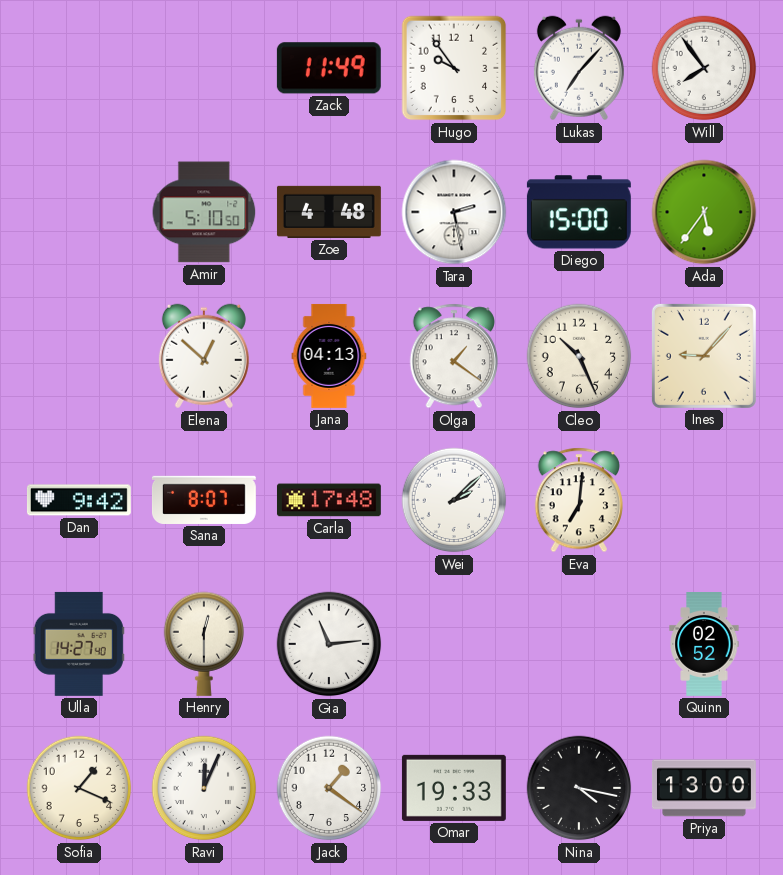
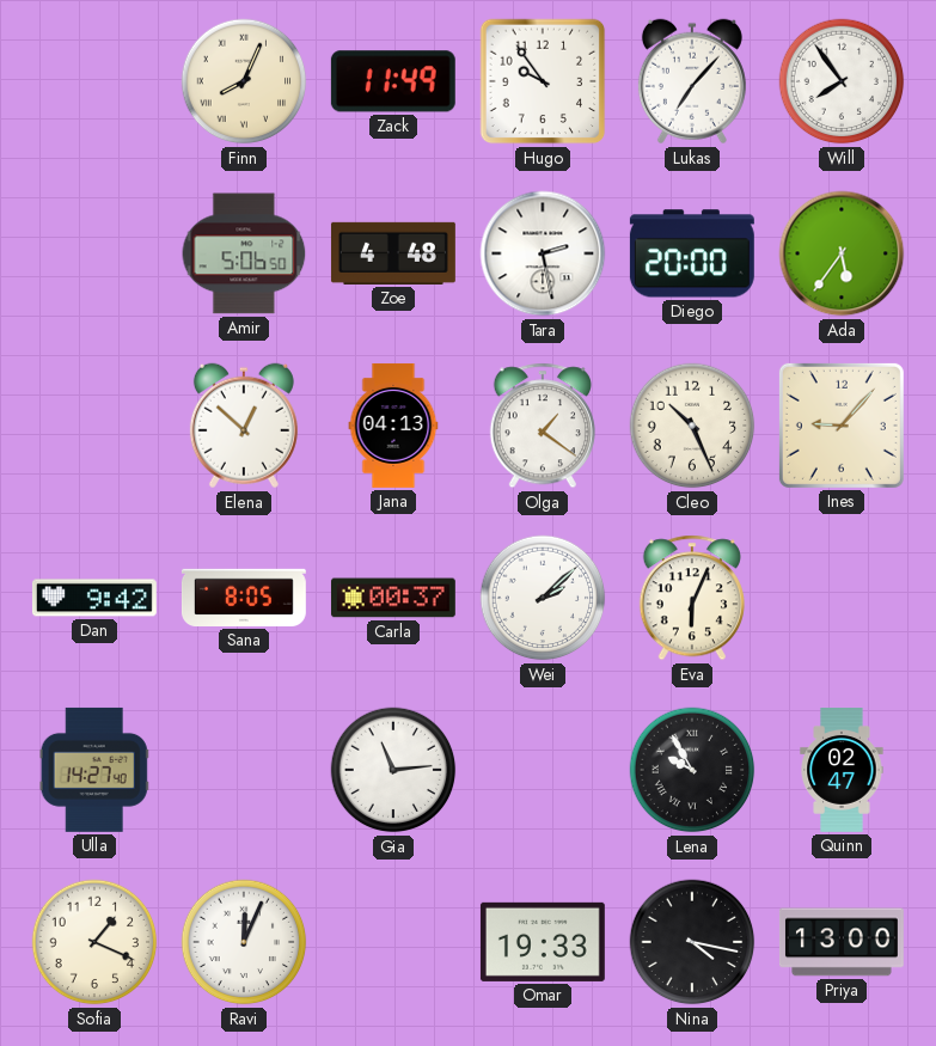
Finn: none -> 8:04
Amir: 5:10 -> 5:06
Diego: 15:00 -> 20:00
Sana: 8:07 -> 8:05
Carla: 17:48 -> 00:37
Eva: 7:01 -> 6:04
Henry: 12:30 -> none
Lena: none -> 9:55
Quinn: 02:52 -> 02:47
Jack: 1:21 -> none
